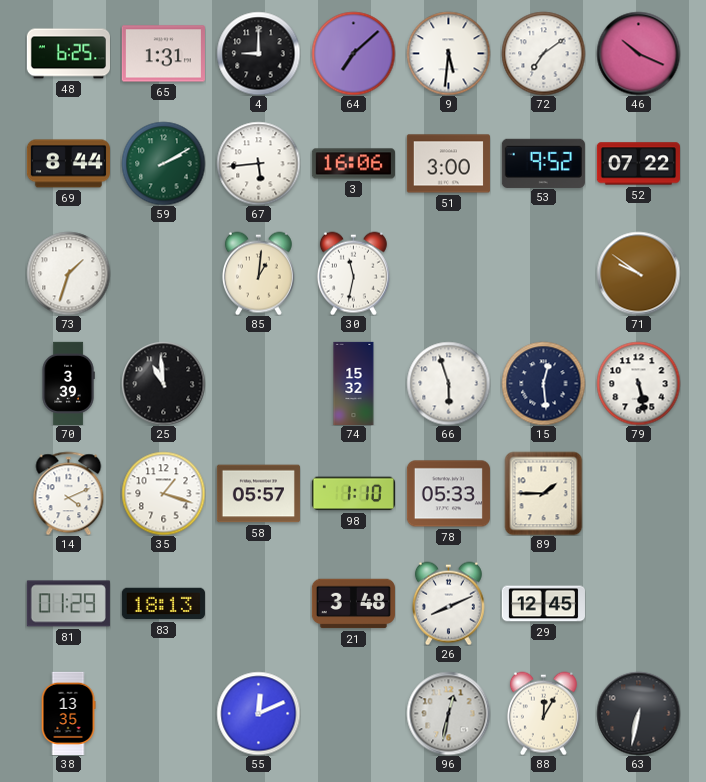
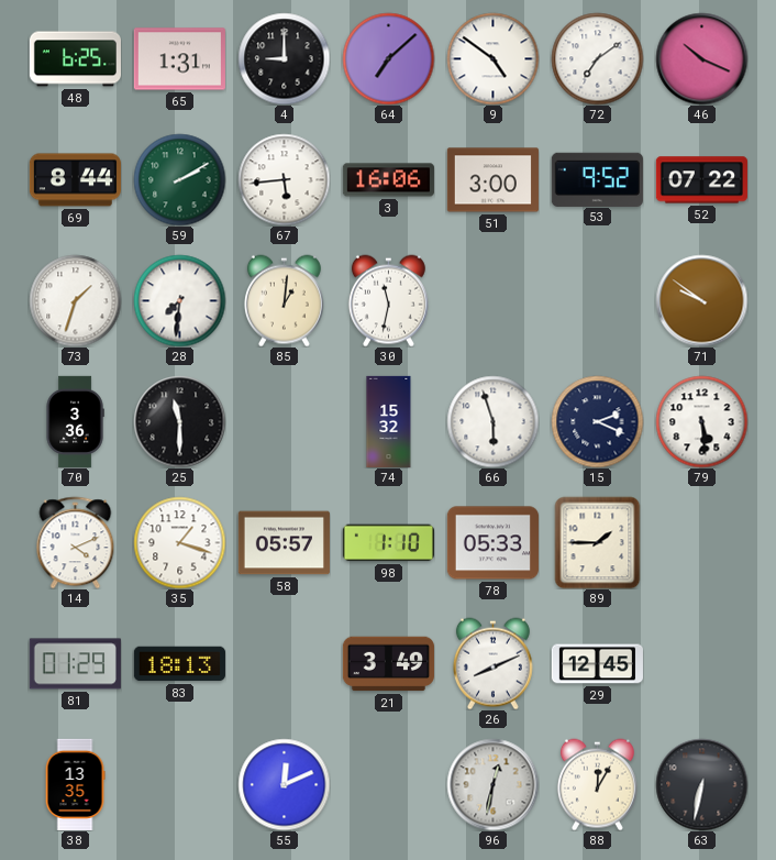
9: 5:31 -> 4:51
28: none -> 7:31
70: 3:39 -> 3:36
25: 10:59 -> 11:30
15: 12:29 -> 2:19
79: 5:28 -> 5:29
21: 3:48 -> 3:49
